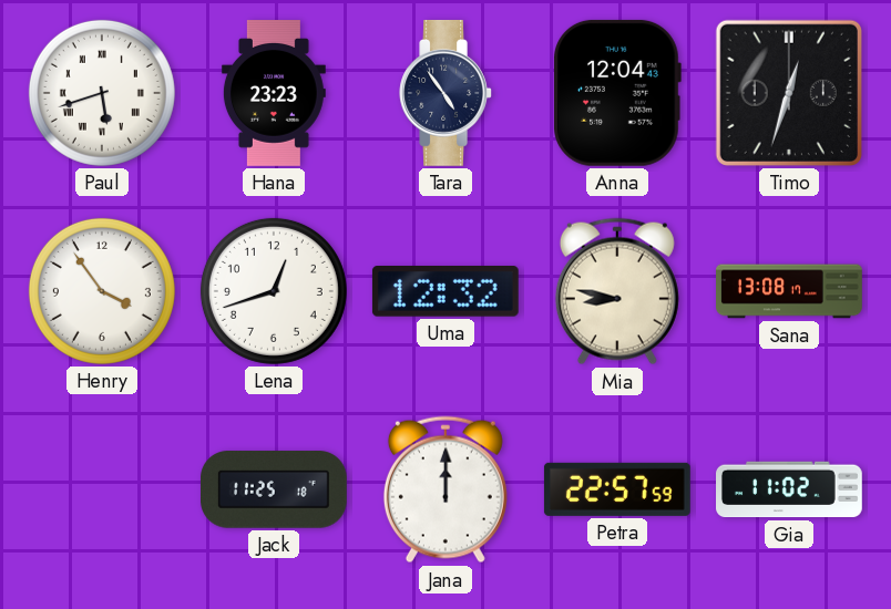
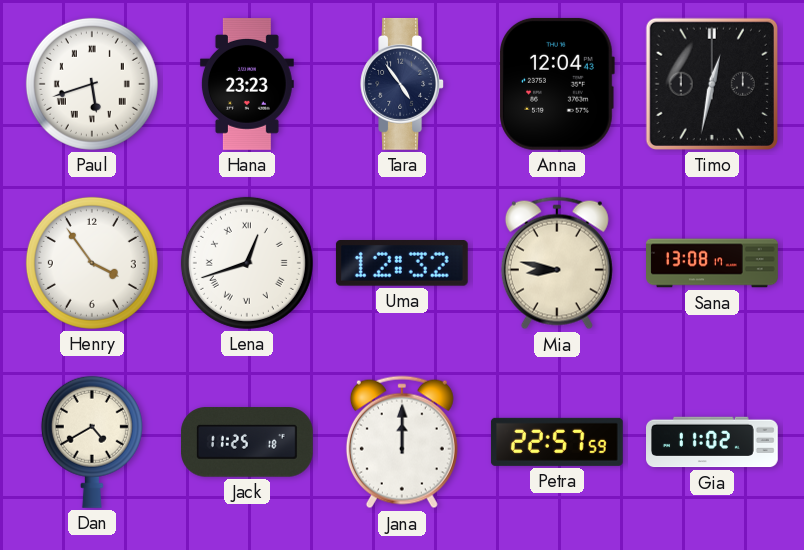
Timo: 12:33 -> 12:32
Lena numerals: Arabic -> Roman
Dan: none -> 4:40
